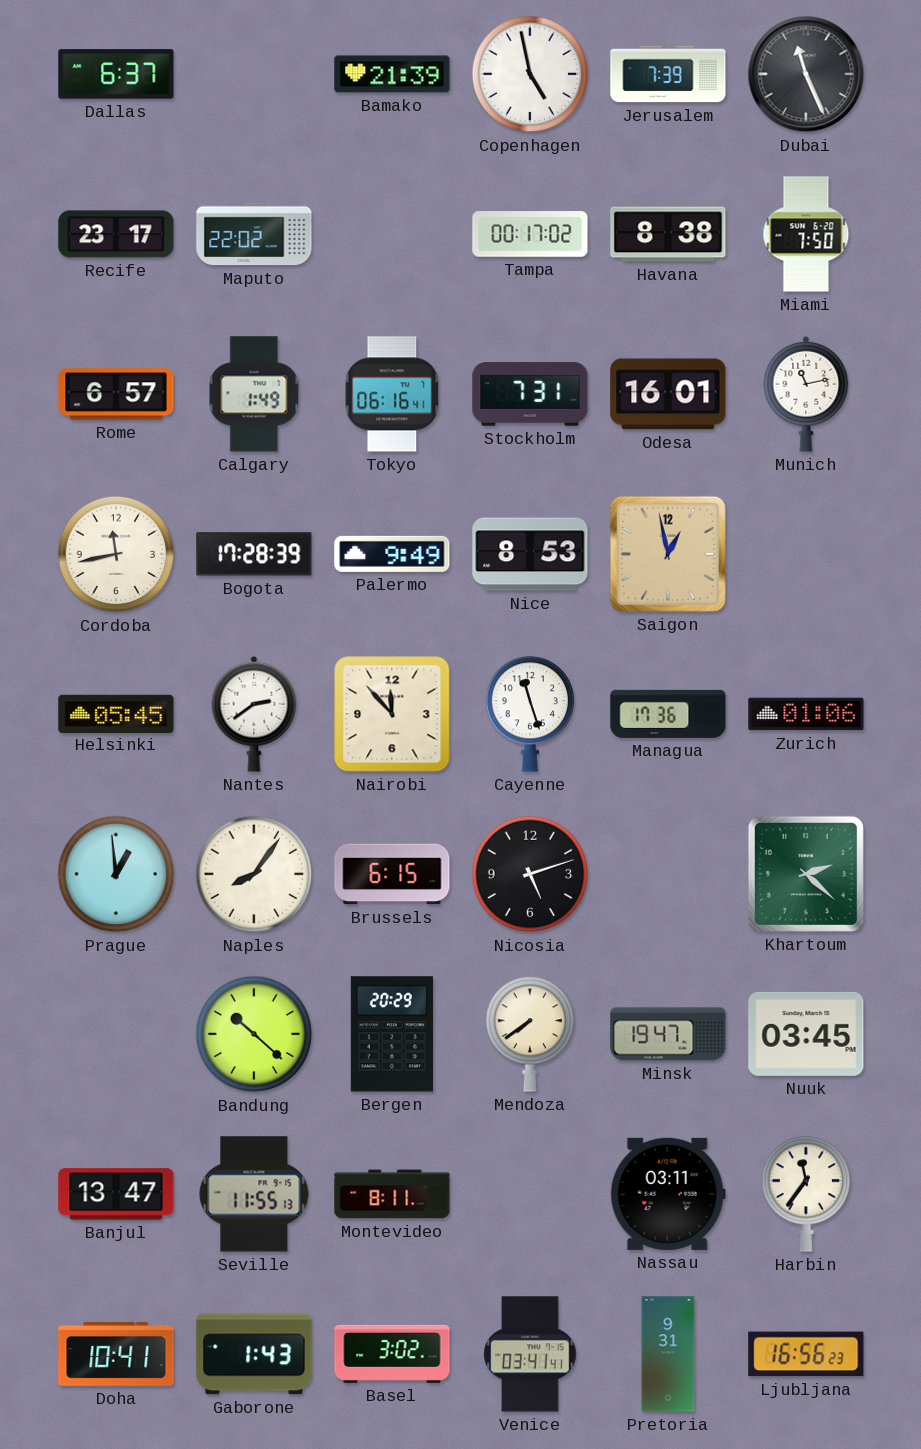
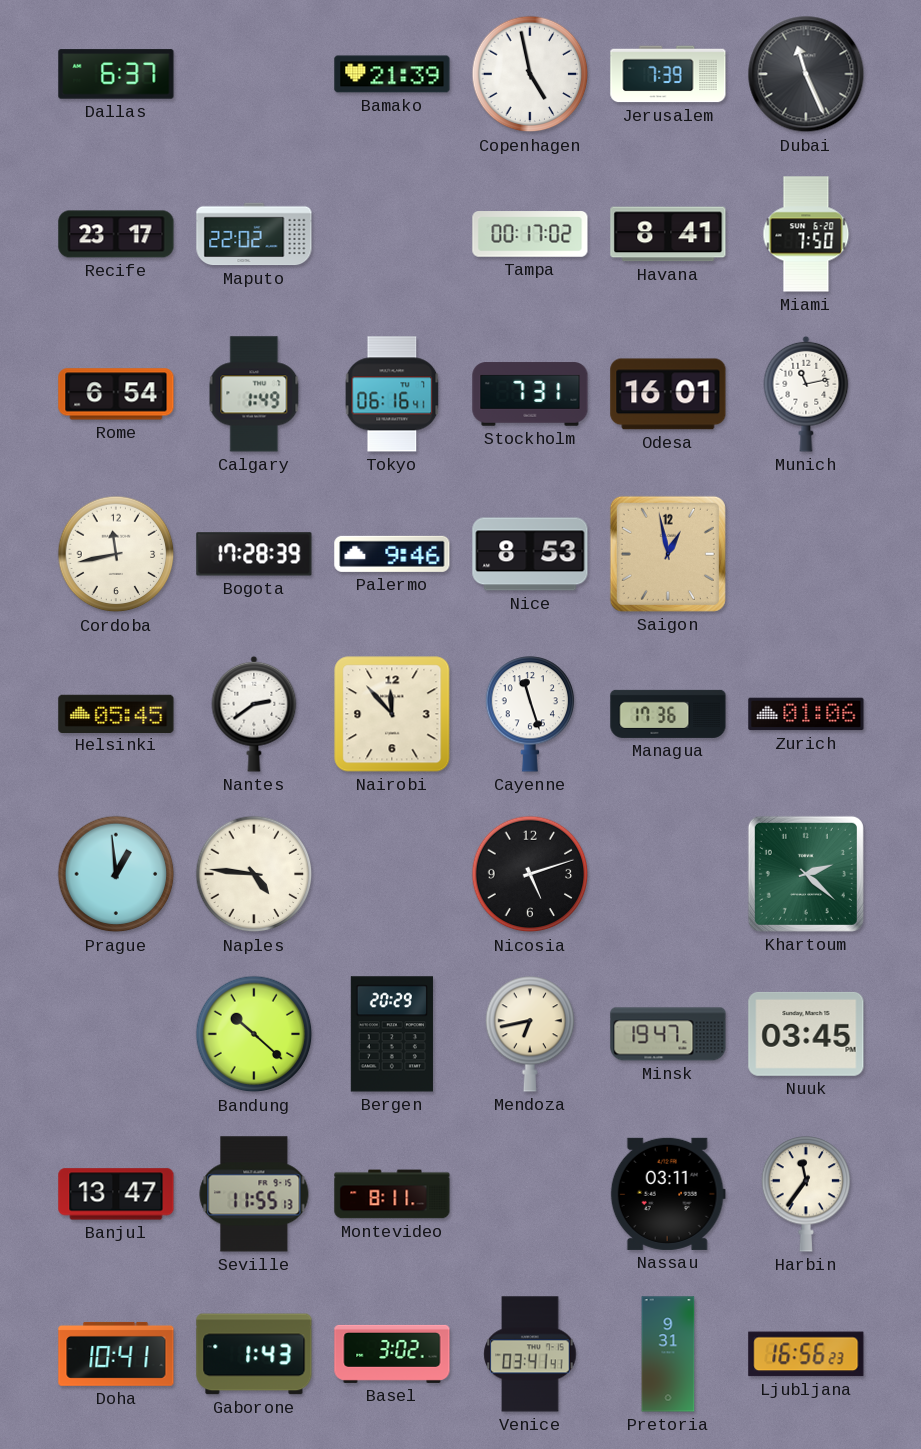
Havana: 8:38 -> 8:41
Rome: 6:57 -> 6:54
Palermo: 9:49 -> 9:46
Naples: 8:06 -> 4:46
Brussels: 6:15 -> none
Mendoza: 7:39 -> 6:43
